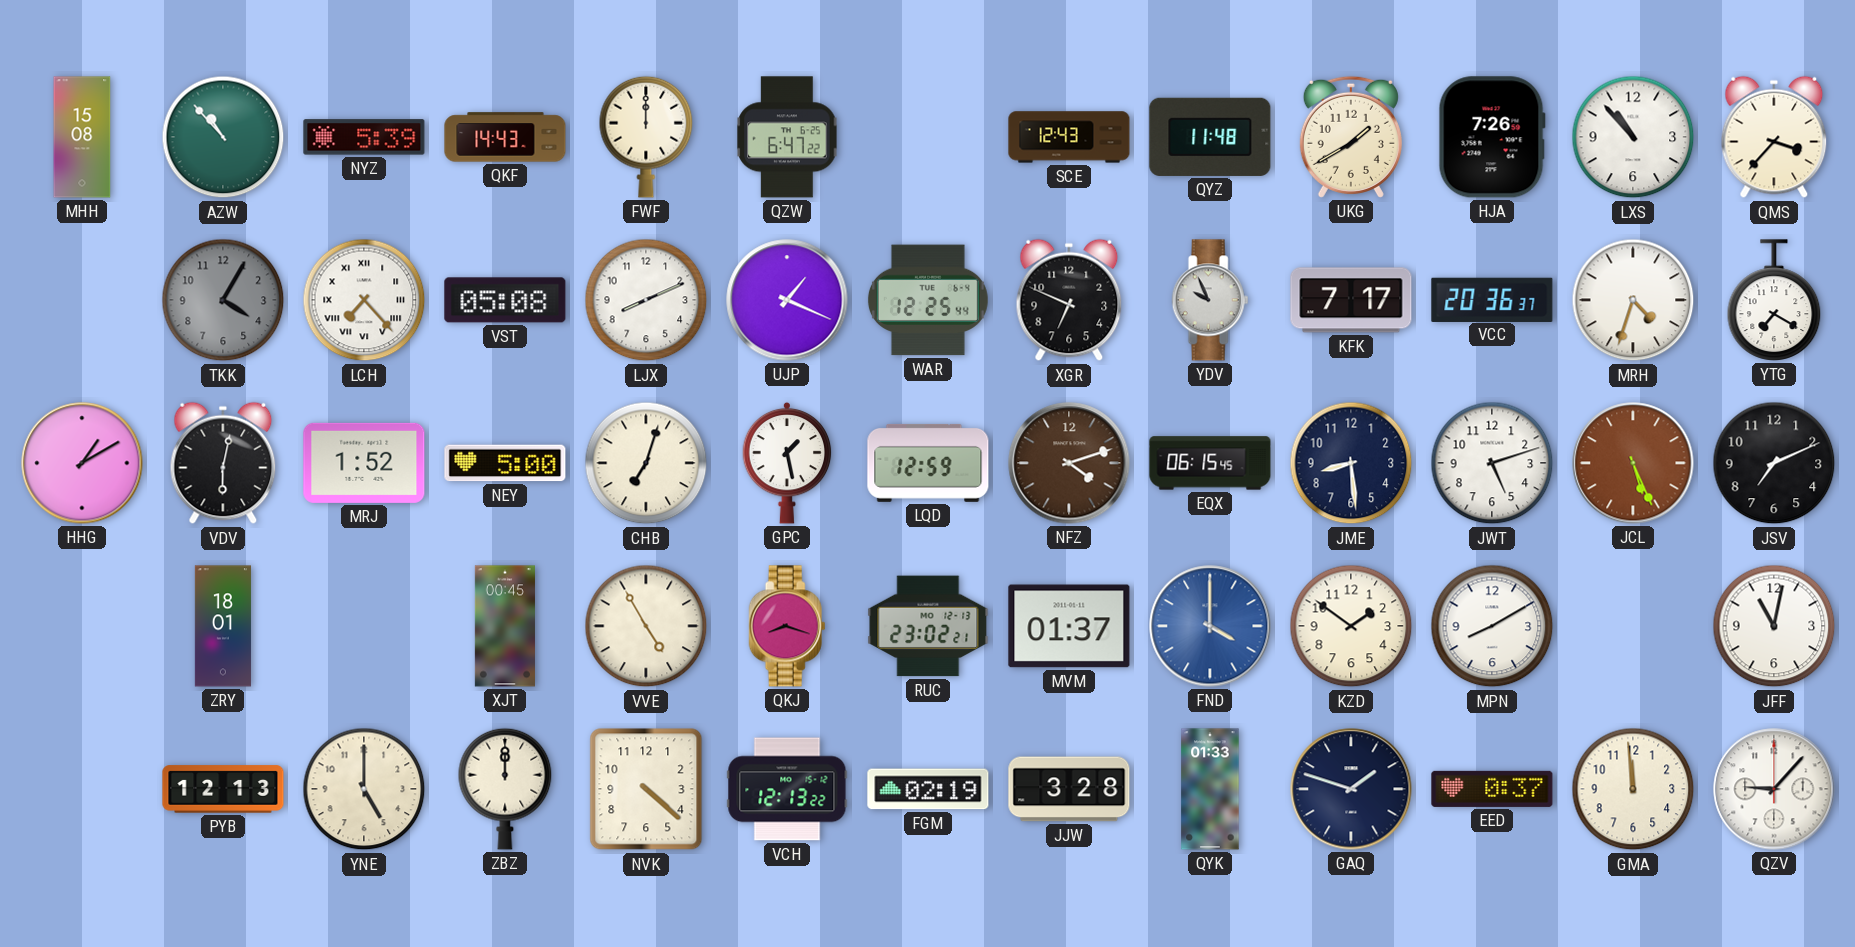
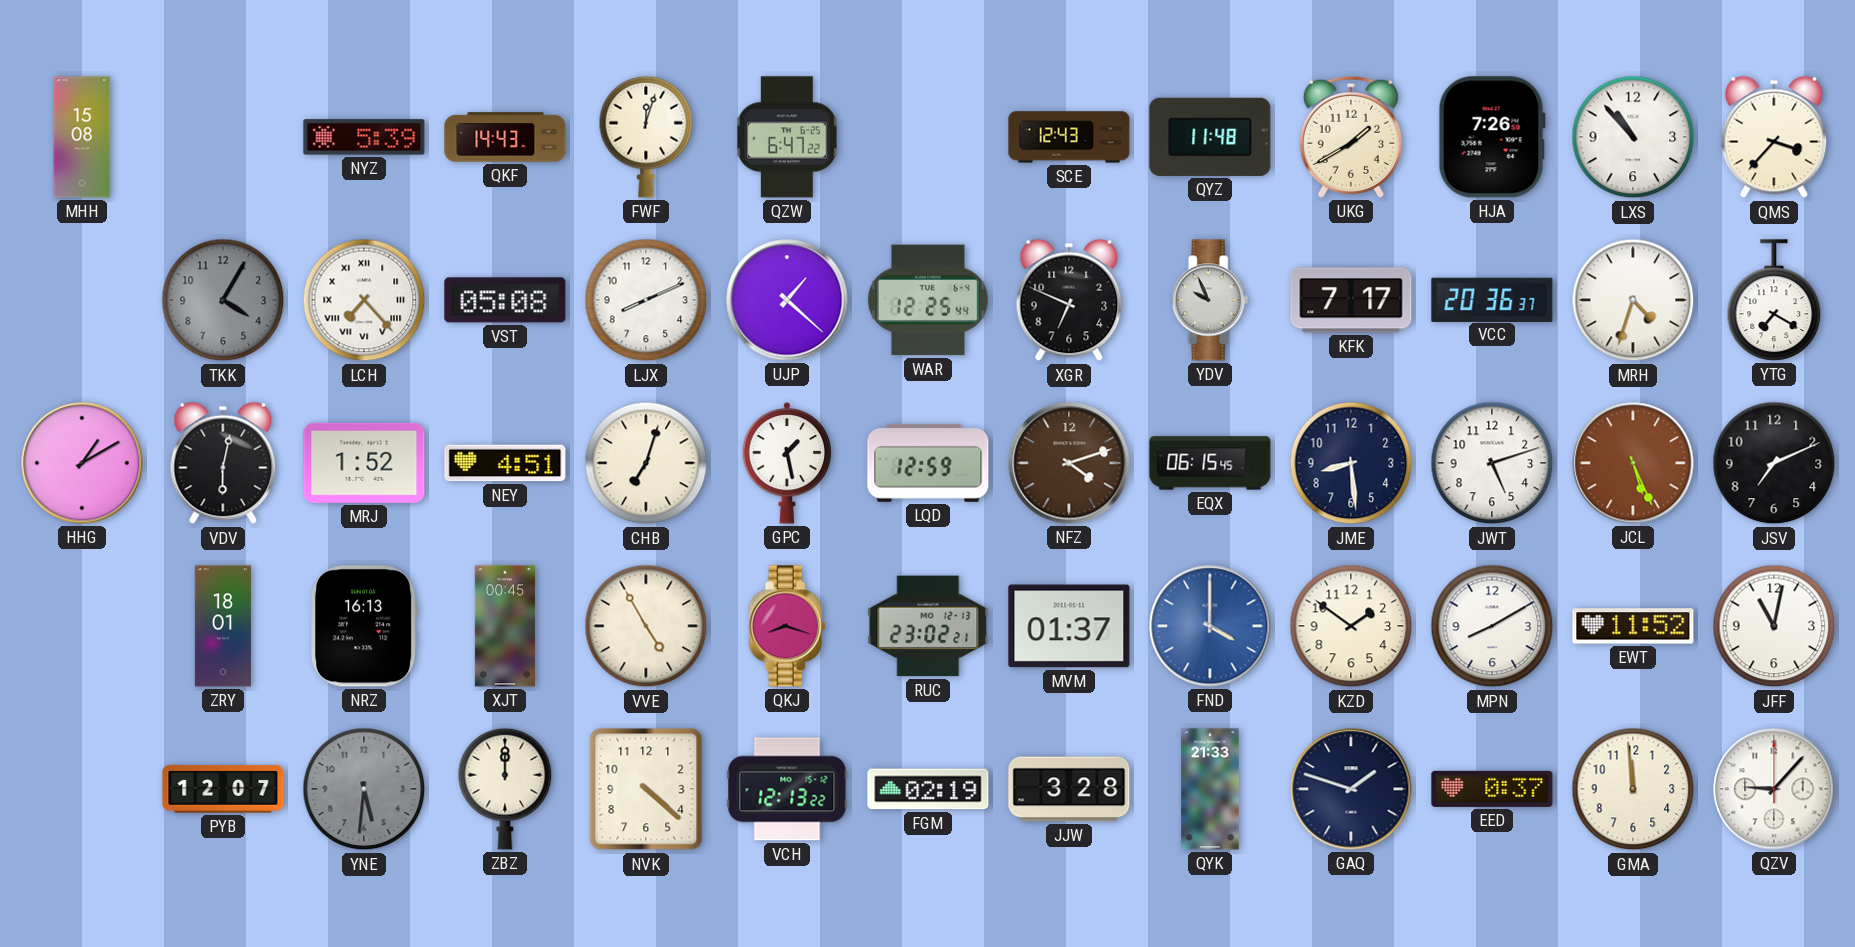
AZW: 10:53 -> none
FWF: 12:00 -> 12:03
UJP: 1:19 -> 1:22
NEY: 5:00 -> 4:51
NRZ: none -> 16:13
EWT: none -> 11:52
PYB: 12:13 -> 12:07
YNE: 5:00 -> 5:31
YNE dial: cream -> grey
QYK: 01:33 -> 21:33
